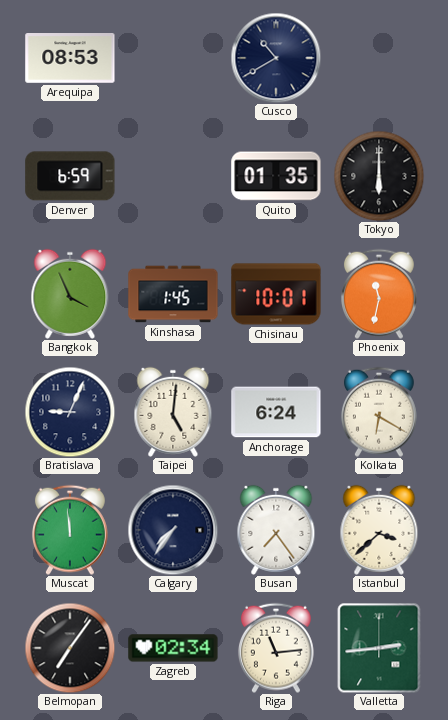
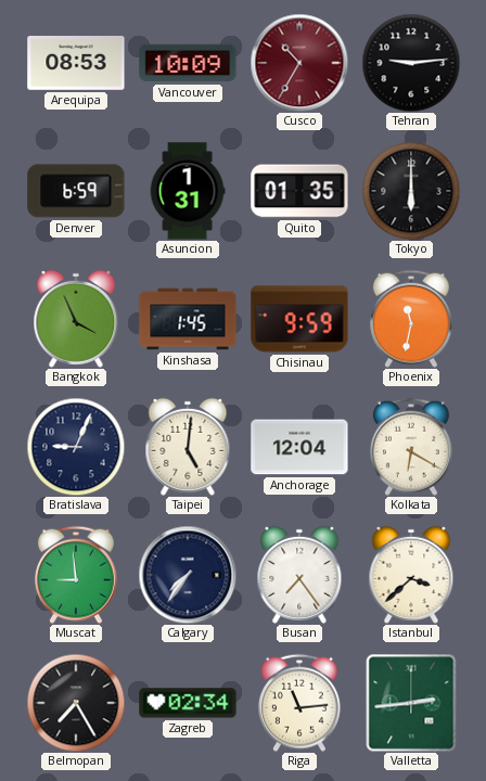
Vancouver: none -> 10:09
Cusco: 10:40 -> 10:35
Cusco dial: navy -> burgundy
Tehran: none -> 9:14
Asuncion: none -> 1:31
Chisinau: 10:01 -> 9:59
Anchorage: 6:24 -> 12:04
Muscat: 11:59 -> 8:59
Belmopan: 7:06 -> 7:25
